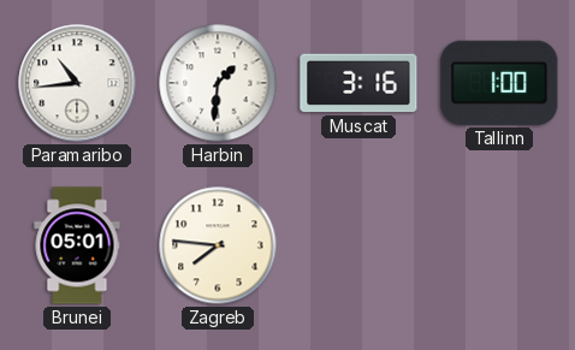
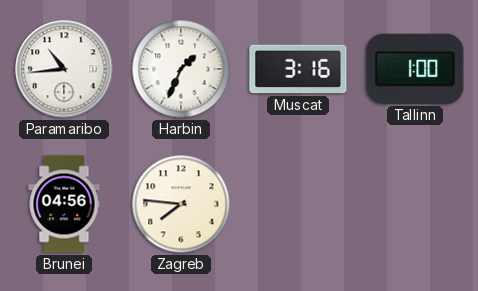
Harbin: 1:31 -> 1:34
Brunei: 05:01 -> 04:56
